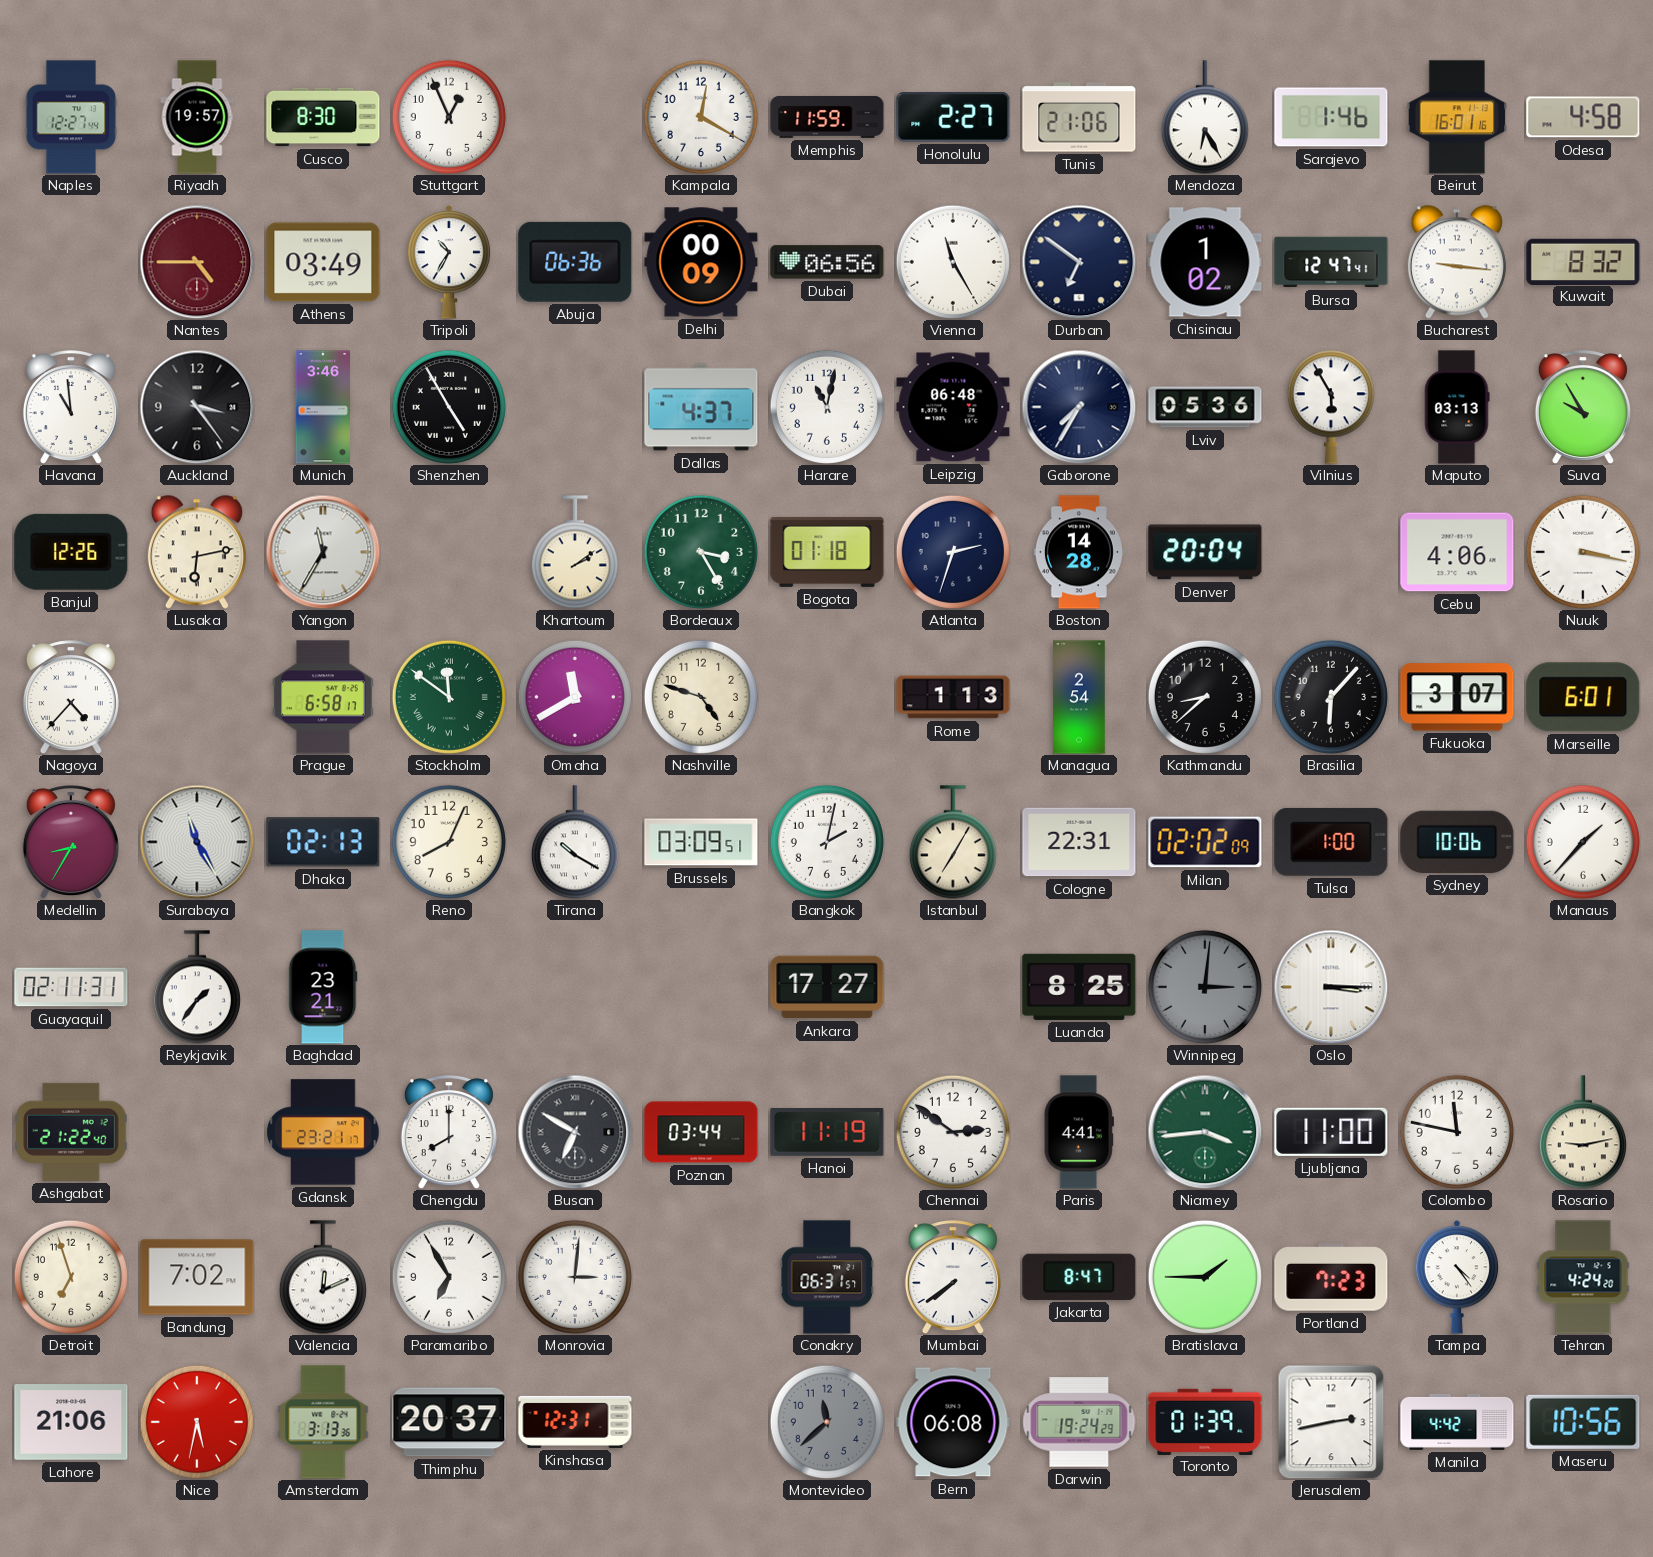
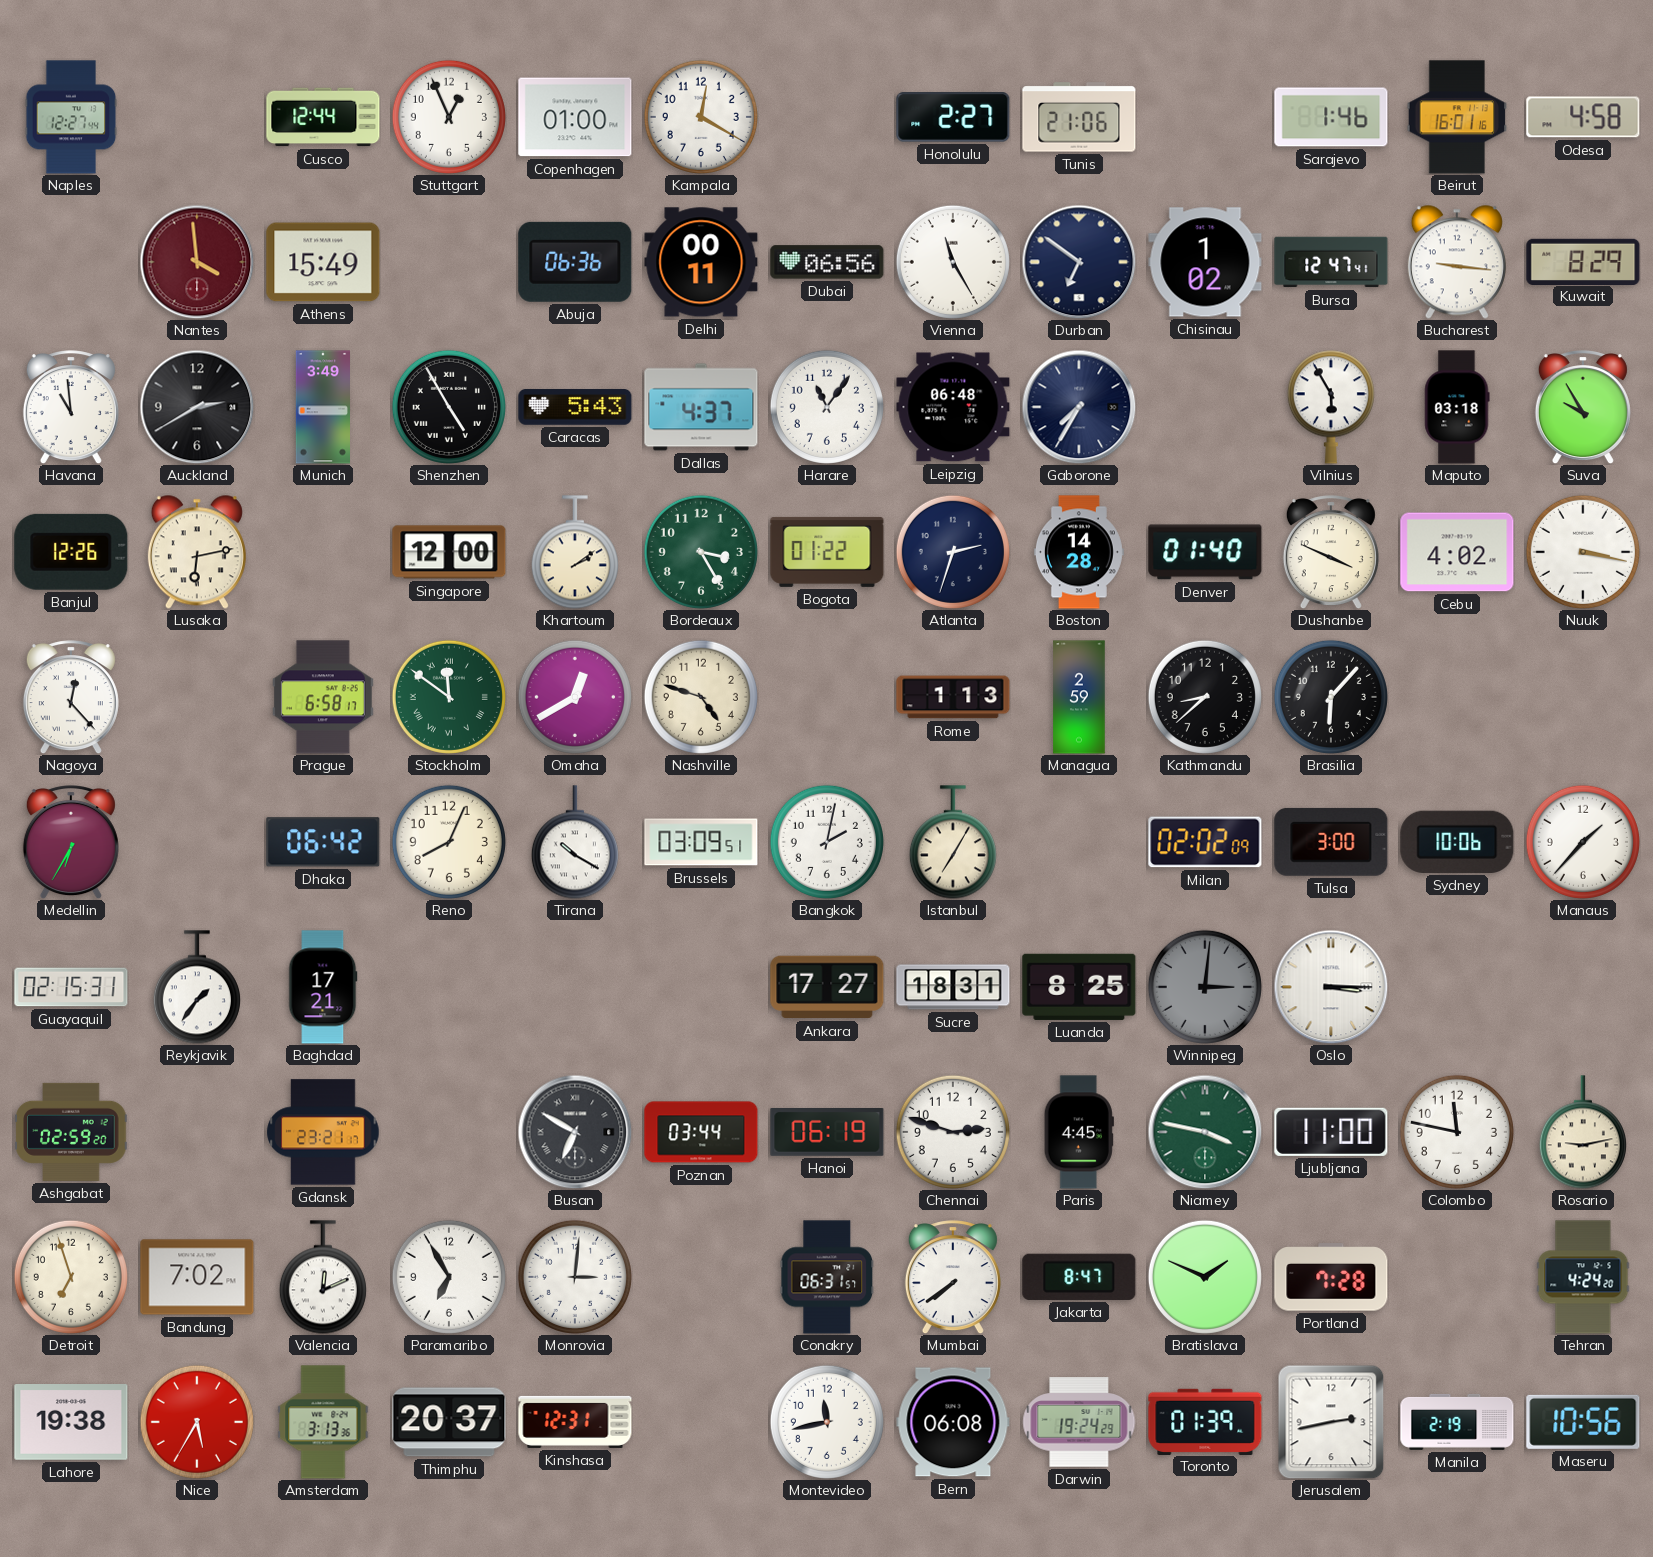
Riyadh: 19:57 -> none
Cusco: 8:30 -> 12:44
Copenhagen: none -> 01:00
Memphis: 11:59 -> none
Mendoza: 6:25 -> none
Nantes: 4:45 -> 3:59
Athens: 03:49 -> 15:49
Tripoli: 10:35 -> none
Delhi: 00:09 -> 00:11
Kuwait: 8:32 -> 8:29
Auckland: 3:24 -> 2:40
Munich: 3:46 -> 3:49
Caracas: none -> 5:43
Harare: 11:02 -> 11:06
Lviv: 05:36 -> none
Maputo: 03:13 -> 03:18
Yangon: 11:35 -> none
Singapore: none -> 12:00
Bogota: 01:18 -> 01:22
Denver: 20:04 -> 01:40
Dushanbe: none -> 3:49
Cebu: 4:06 -> 4:02
Nagoya: 4:37 -> 12:23
Omaha: 11:40 -> 12:40
Managua: 2:54 -> 2:59
Fukuoka: 3:07 -> none
Marseille: 6:01 -> none
Medellin: 8:35 -> 6:35
Surabaya: 11:25 -> none
Dhaka: 02:13 -> 06:42
Cologne: 22:31 -> none
Tulsa: 1:00 -> 3:00
Guayaquil: 02:11 -> 02:15
Baghdad: 23:21 -> 17:21
Sucre: none -> 18:31
Ashgabat: 21:22 -> 02:59
Chengdu: 8:00 -> none
Hanoi: 11:19 -> 06:19
Chennai: 2:51 -> 2:48
Paris: 4:41 -> 4:45
Niamey: 3:44 -> 3:47
Bratislava: 1:45 -> 1:49
Portland: 7:23 -> 7:28
Tampa: 4:24 -> none
Lahore: 21:06 -> 19:38
Nice: 5:32 -> 5:35
Montevideo: 11:38 -> 11:43
Montevideo dial: grey -> white
Manila: 4:42 -> 2:19
